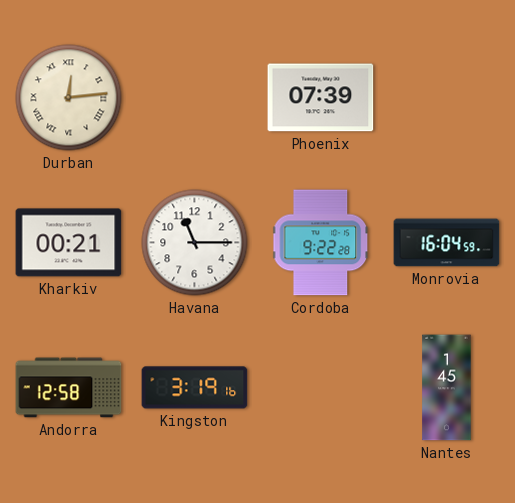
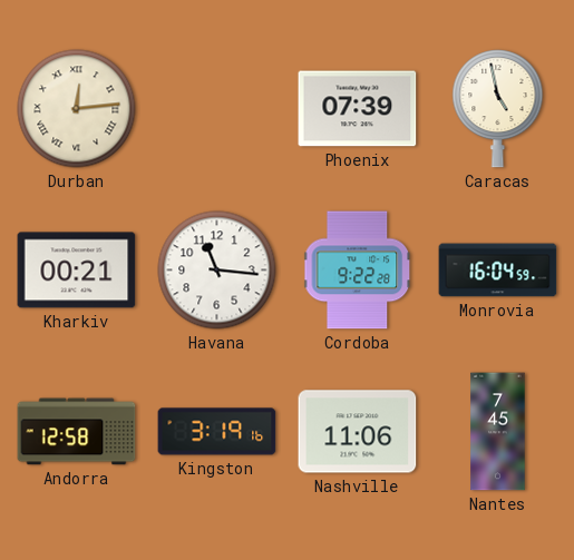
Caracas: none -> 4:58
Havana: 11:15 -> 11:16
Nashville: none -> 11:06
Nantes: 1:45 -> 7:45
